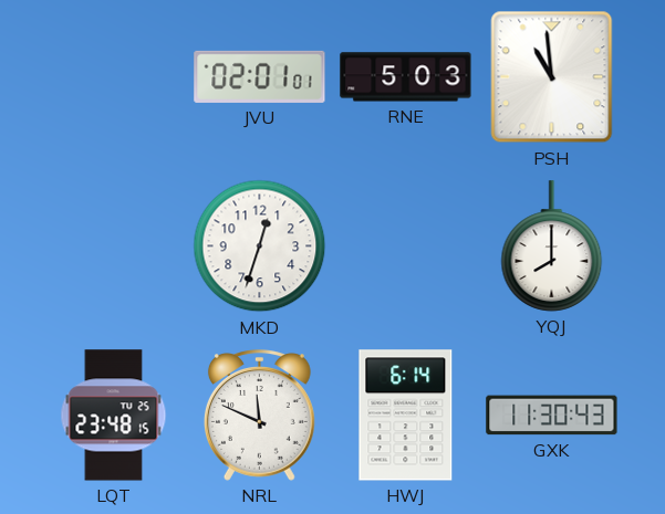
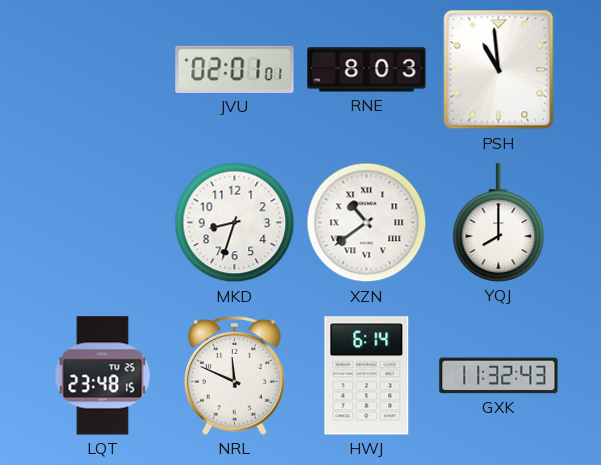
RNE: 5:03 -> 8:03
MKD: 12:33 -> 8:33
XZN: none -> 10:39
GXK: 11:30 -> 11:32
